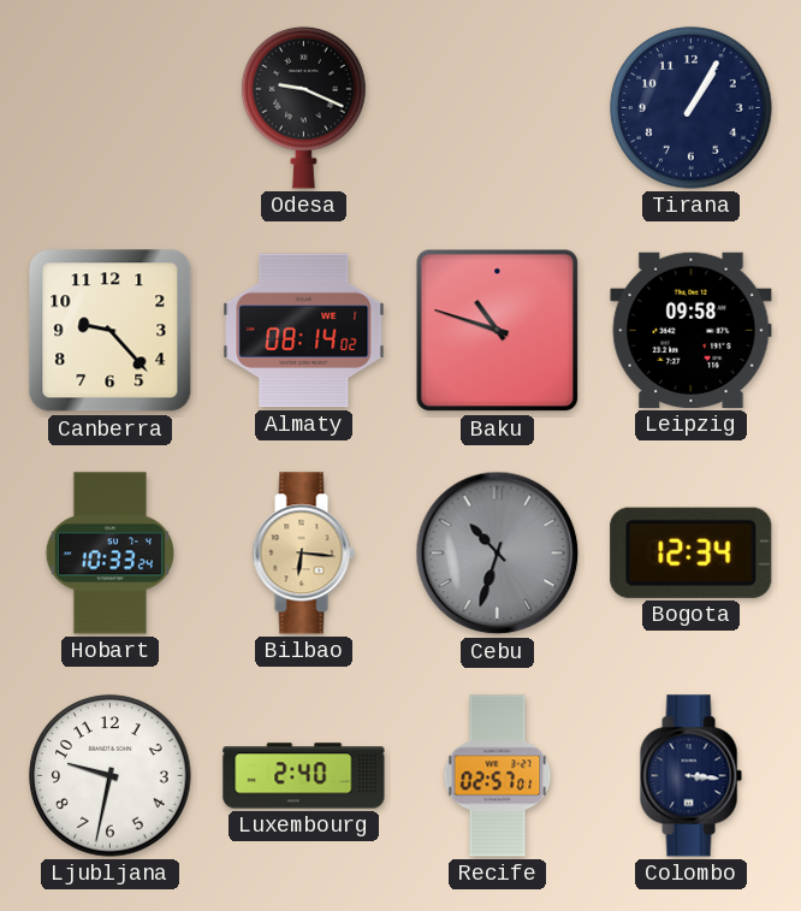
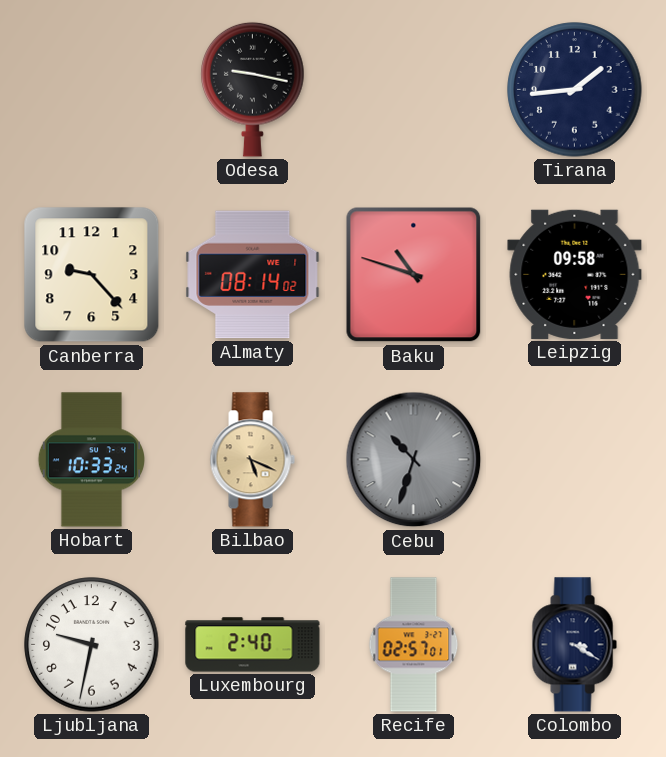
Odesa: 9:19 -> 9:17
Tirana: 1:05 -> 1:44
Bilbao: 6:16 -> 5:19
Bogota: 12:34 -> none
Colombo: 3:16 -> 3:20
